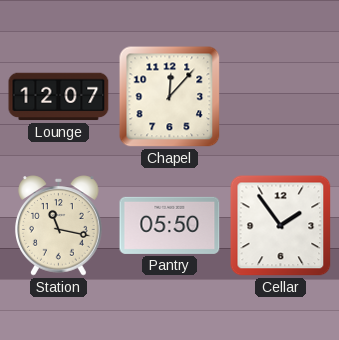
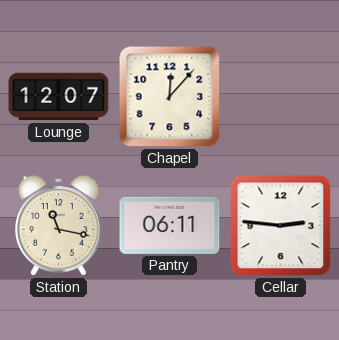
Pantry: 05:50 -> 06:11
Cellar: 1:54 -> 2:46
